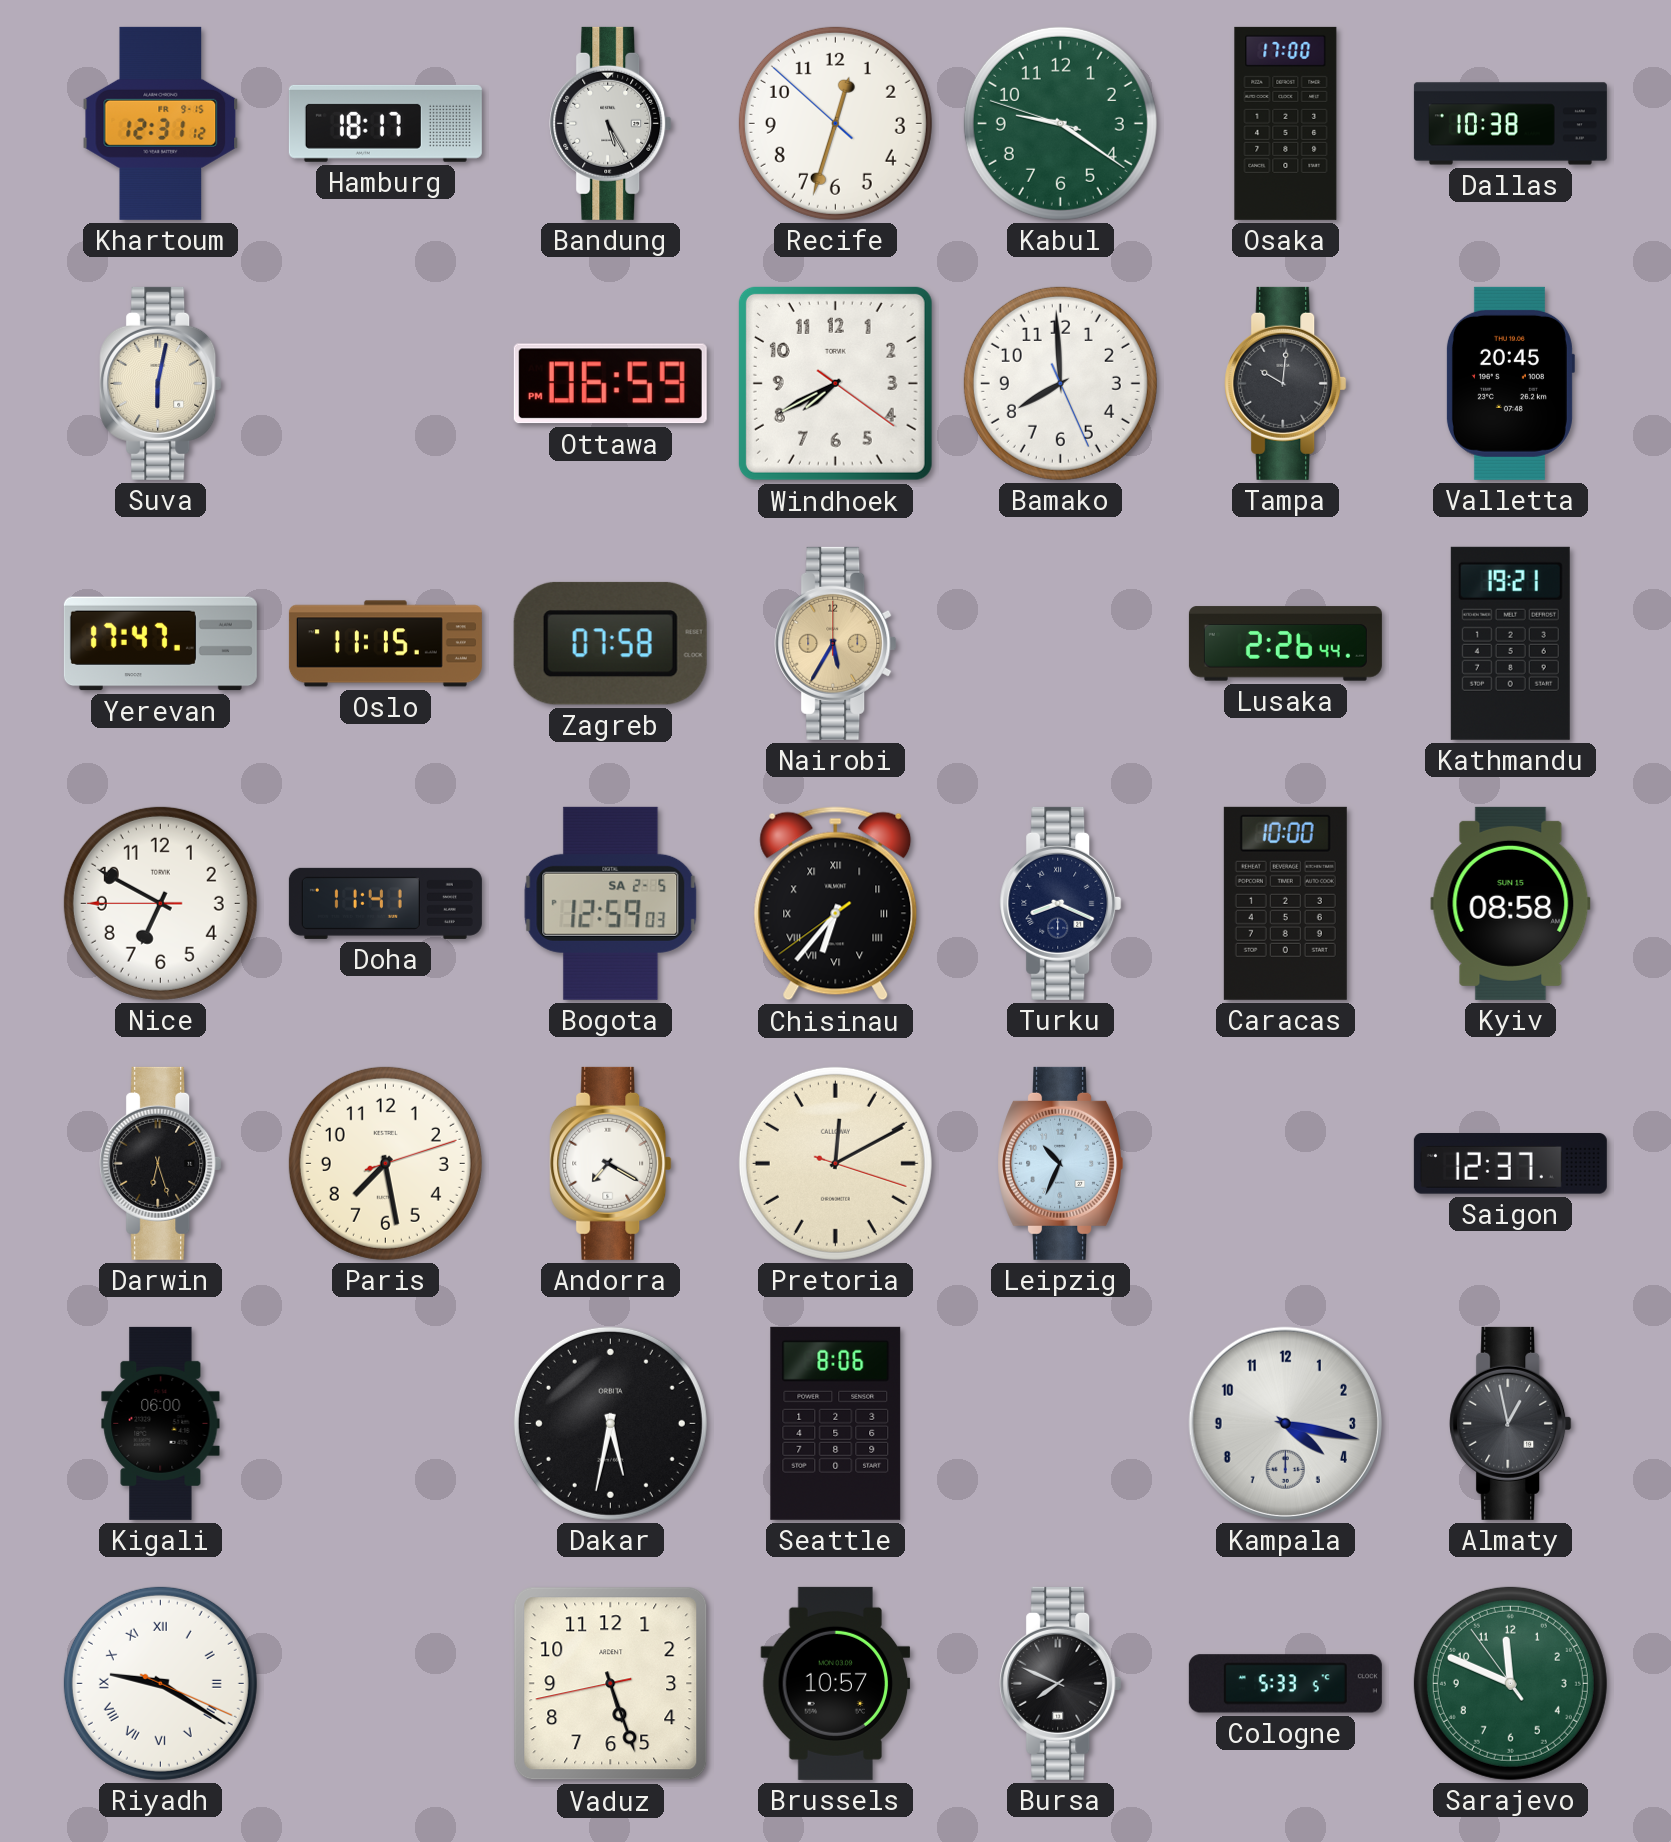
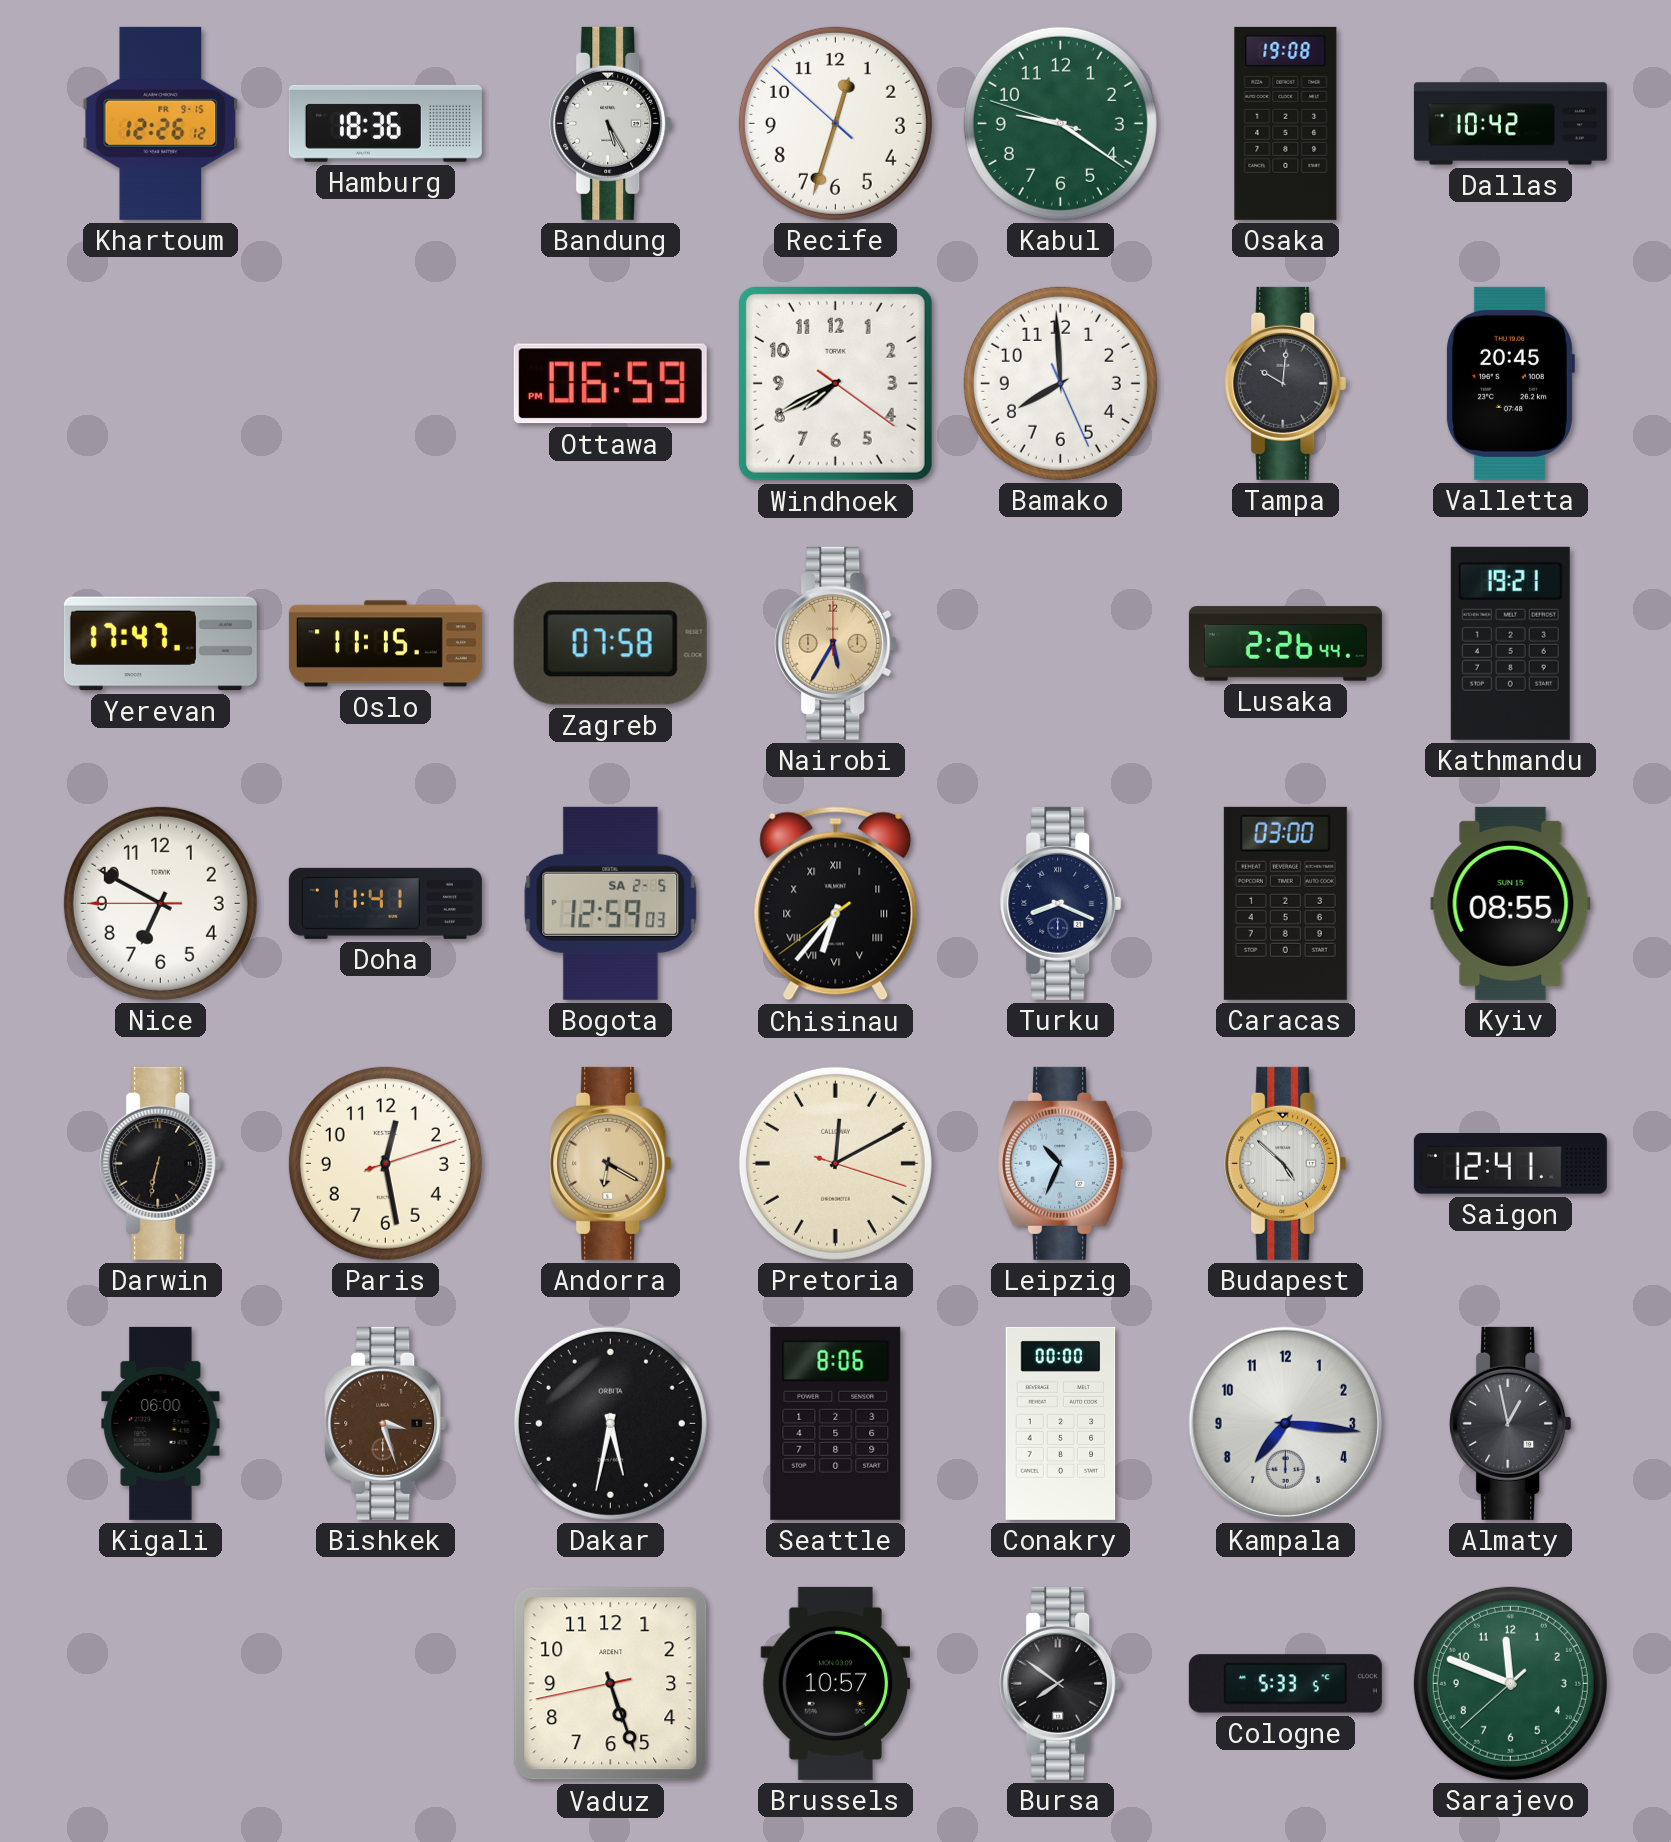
Khartoum: 12:31 -> 12:26
Hamburg: 18:17 -> 18:36
Osaka: 17:00 -> 19:08
Dallas: 10:38 -> 10:42
Suva: 6:02 -> none
Caracas: 10:00 -> 03:00
Kyiv: 08:58 -> 08:55
Darwin: 6:27 -> 6:32
Paris: 7:28 -> 12:28
Andorra: 7:20 -> 6:20
Andorra dial: white -> champagne
Budapest: none -> 4:52
Saigon: 12:37 -> 12:41
Bishkek: none -> 3:27
Conakry: none -> 00:00
Kampala: 4:17 -> 7:16
Riyadh: 9:20 -> none
Bursa: 7:49 -> 7:51
Sarajevo: 11:48:54 -> 11:48:38
